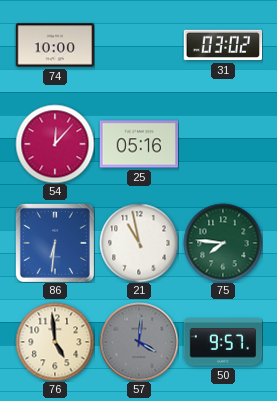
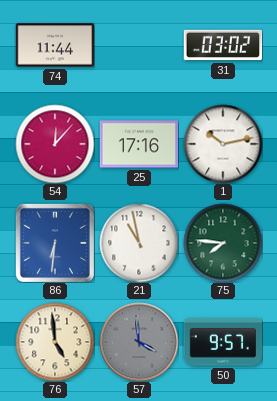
74: 10:00 -> 11:44
25: 05:16 -> 17:16
1: none -> 10:13
57: 4:01 -> 3:59
